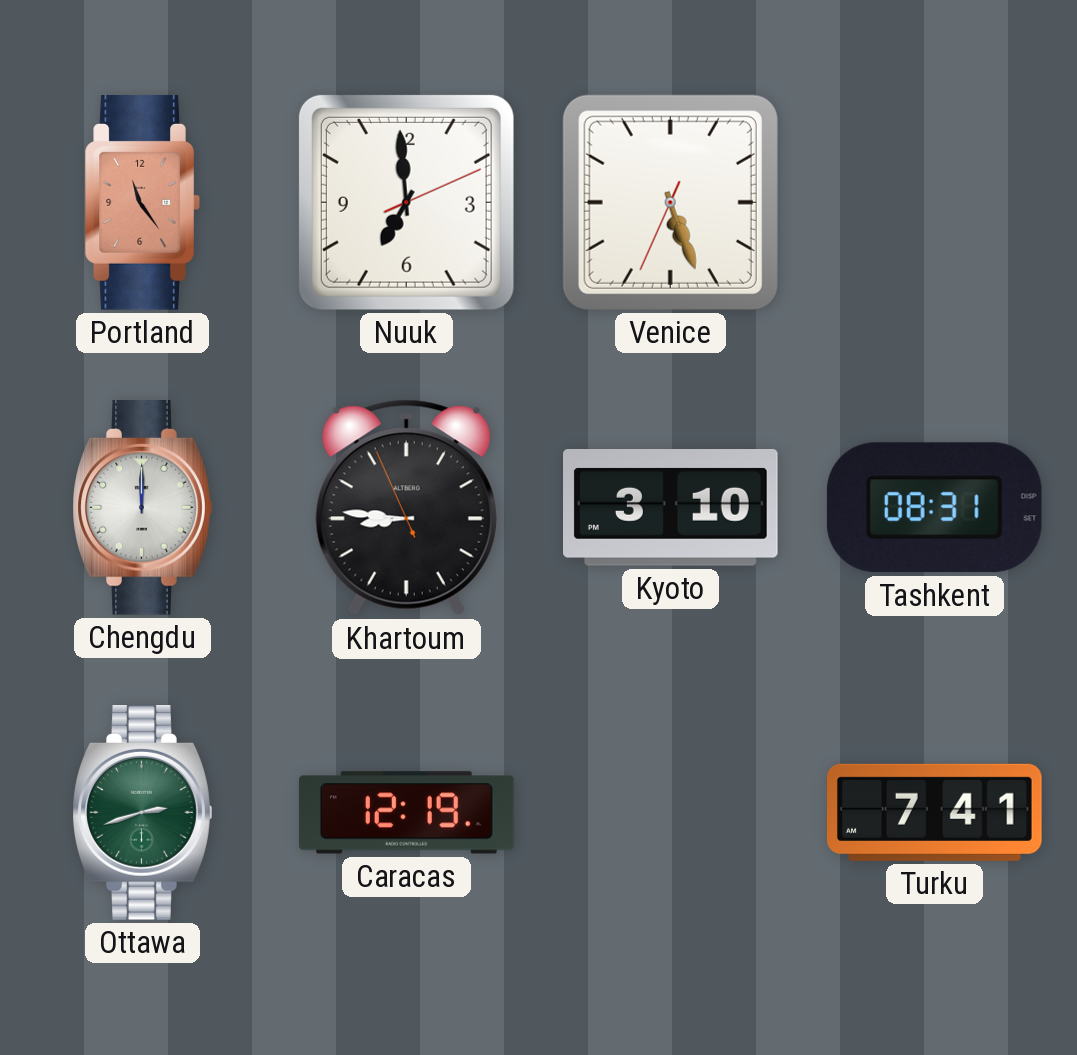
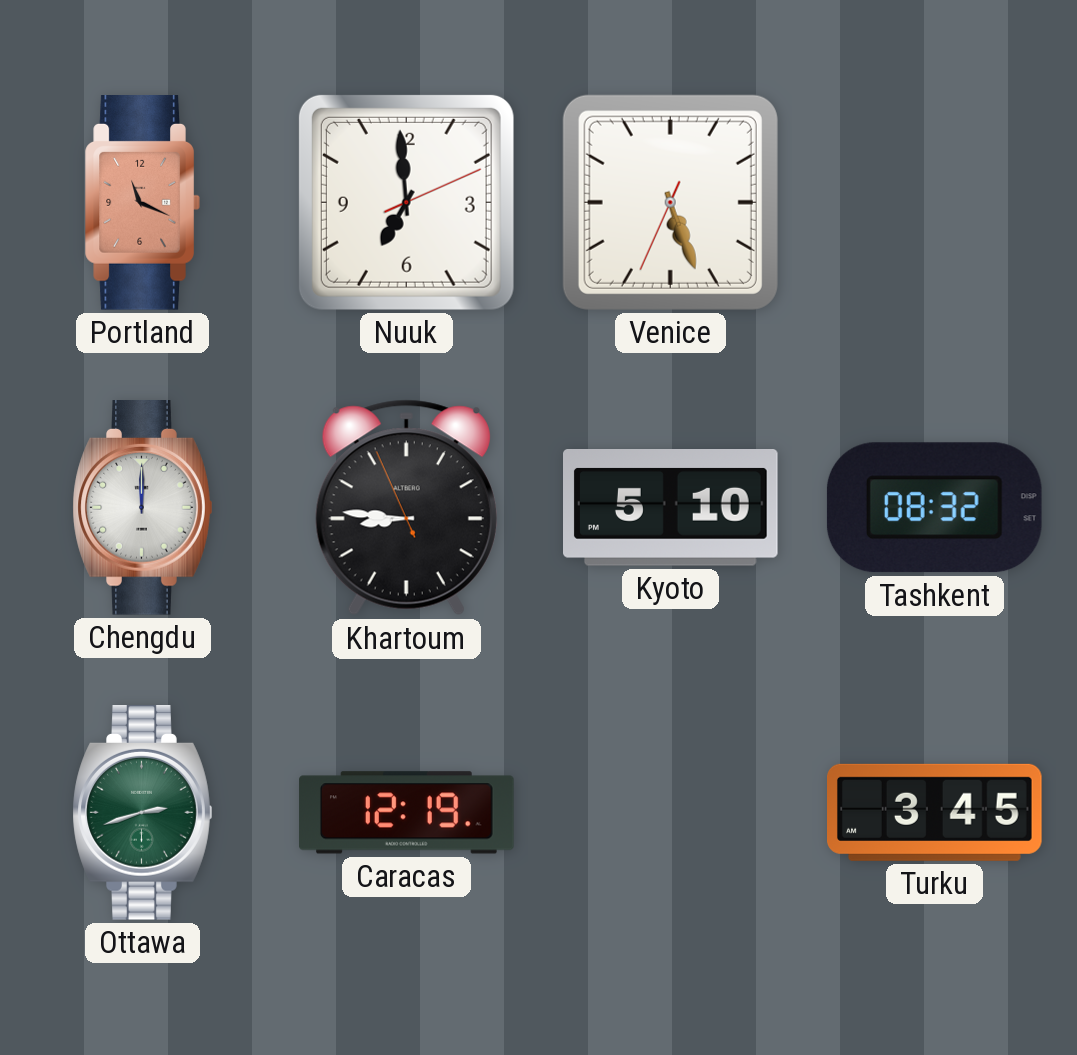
Portland: 11:24 -> 11:19
Kyoto: 3:10 -> 5:10
Tashkent: 08:31 -> 08:32
Turku: 7:41 -> 3:45
